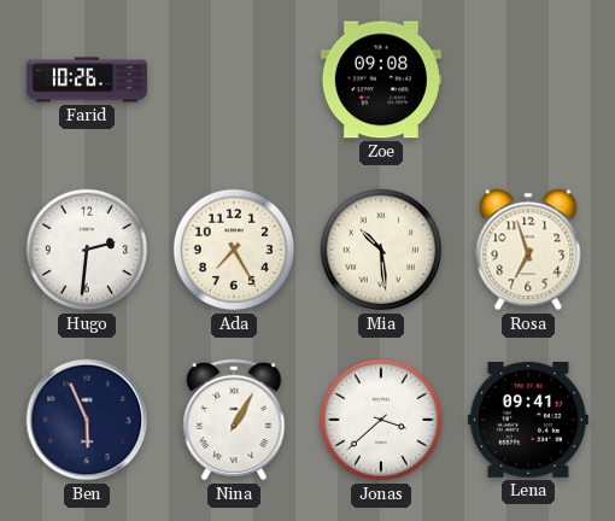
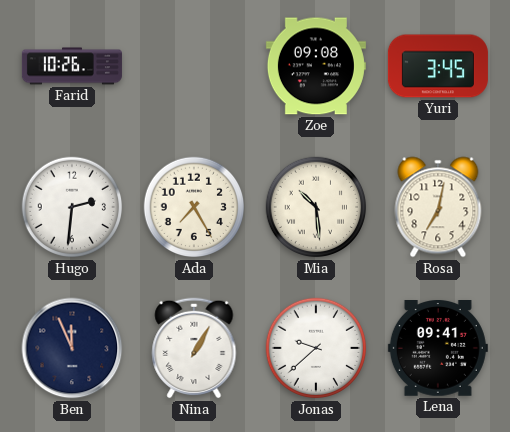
Yuri: none -> 3:45
Rosa: 6:57 -> 7:02
Ben: 5:56 -> 11:56
Jonas: 3:38 -> 9:38
